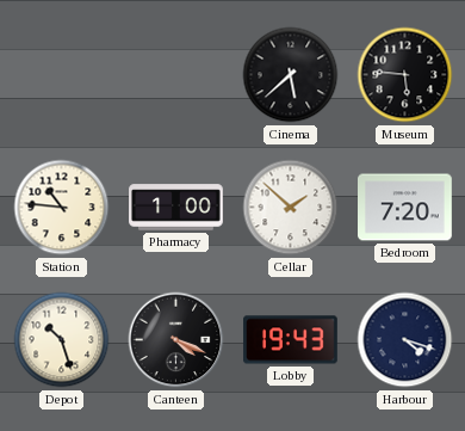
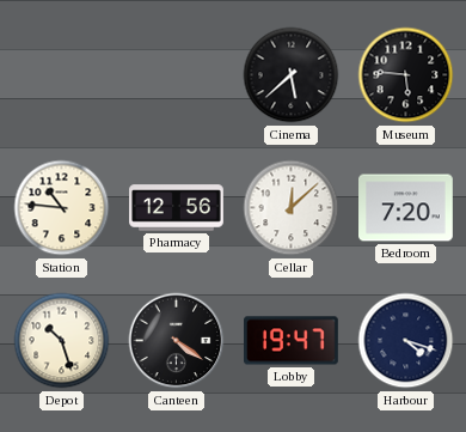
Pharmacy: 1:00 -> 12:56
Cellar: 1:52 -> 12:08
Canteen: 4:19 -> 4:21
Lobby: 19:43 -> 19:47
